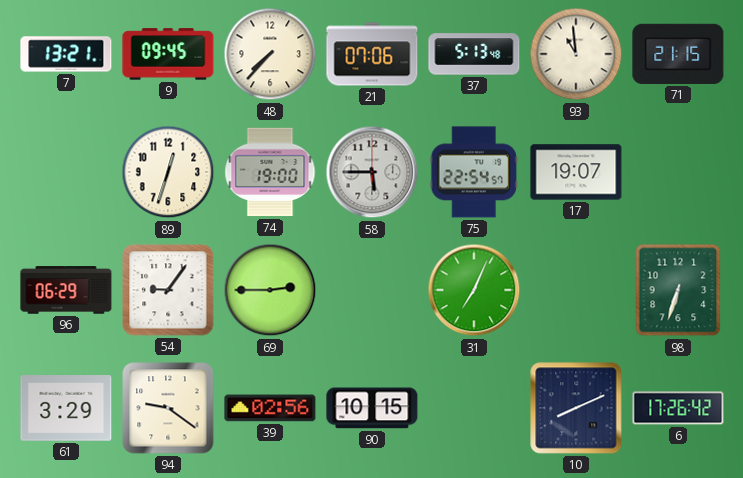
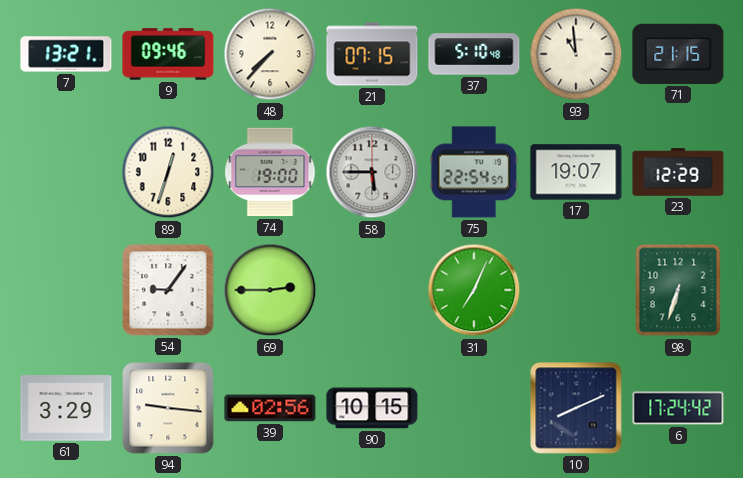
9: 09:45 -> 09:46
21: 07:06 -> 07:15
37: 5:13 -> 5:10
23: none -> 12:29
96: 06:29 -> none
94: 9:21 -> 9:16
6: 17:26 -> 17:24
